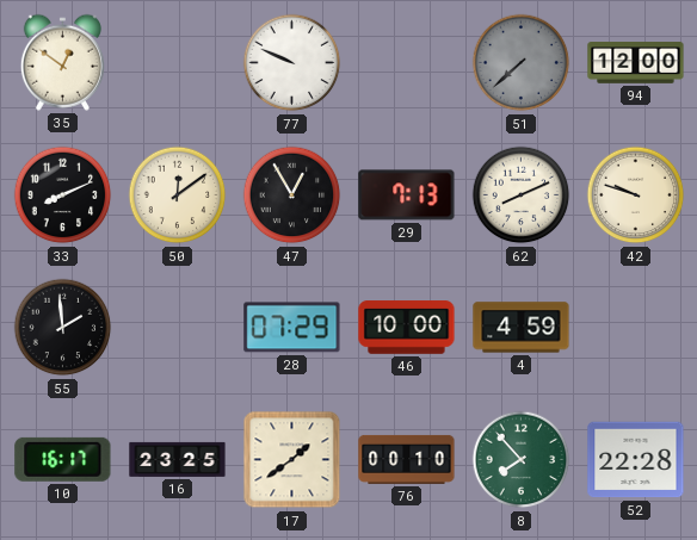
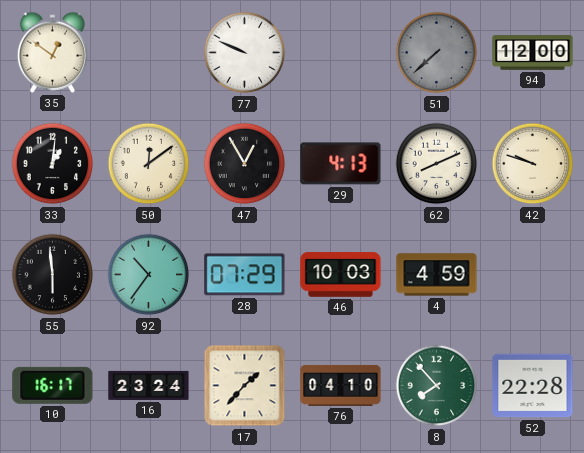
33: 8:11 -> 1:01
29: 7:13 -> 4:13
55: 1:59 -> 5:59
92: none -> 10:36
46: 10:00 -> 10:03
16: 23:25 -> 23:24
17: 1:39 -> 1:37
76: 00:10 -> 04:10
